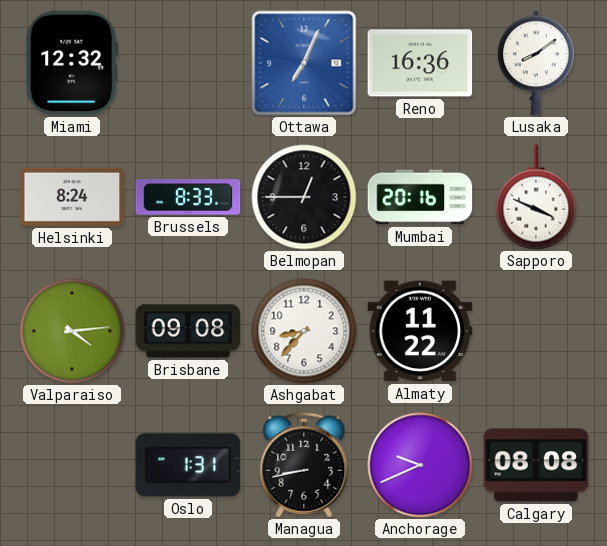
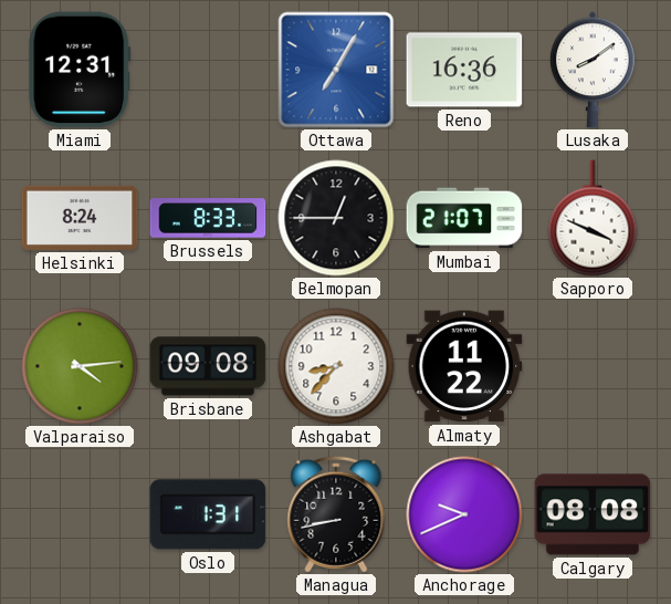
Miami: 12:32 -> 12:31
Ottawa: 7:04 -> 7:05
Mumbai: 20:16 -> 21:07
